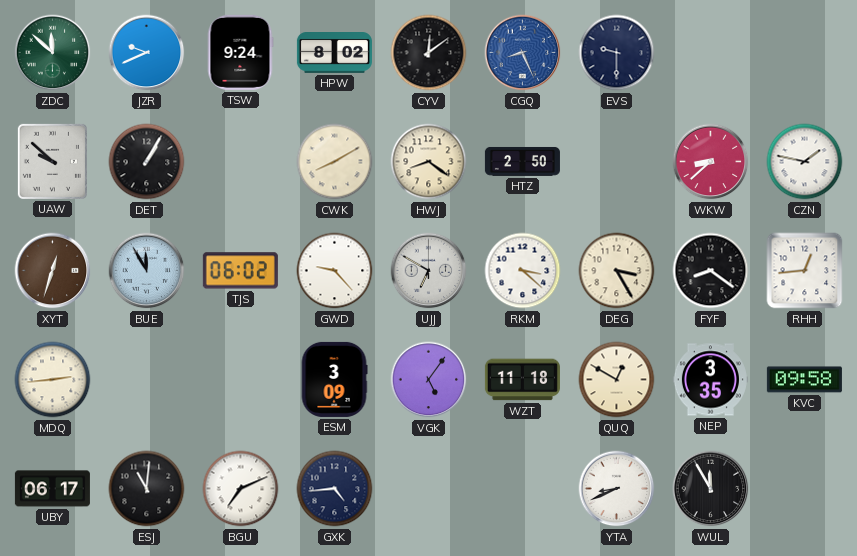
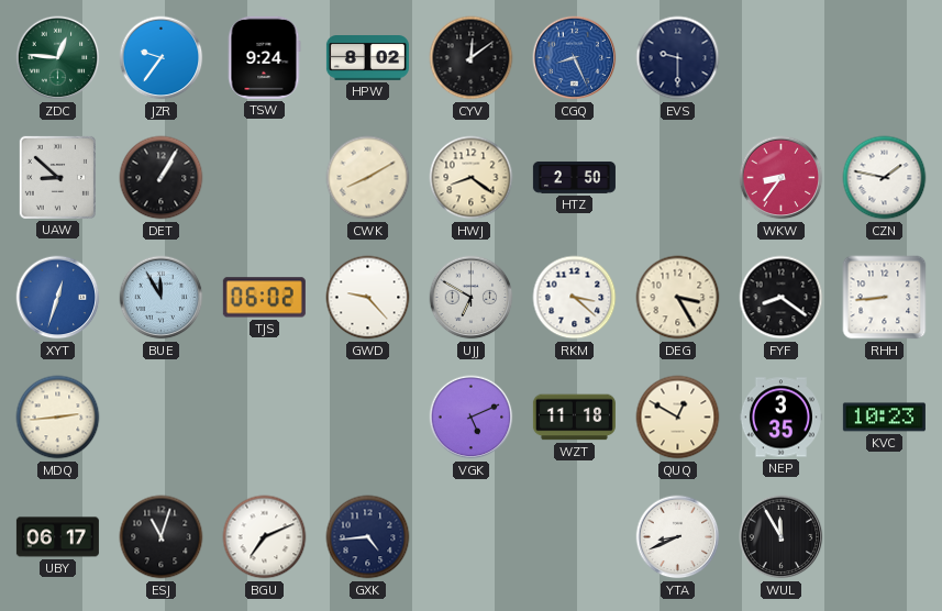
ZDC: 11:52 -> 12:46
JZR: 9:41 -> 9:36
UAW: 9:52 -> 8:52
WKW: 8:38 -> 8:36
XYT dial: brown -> blue
RHH: 12:44 -> 8:44
ESM: 3:09 -> none
VGK: 5:06 -> 5:11
KVC: 09:58 -> 10:23
ESJ: 11:01 -> 11:03
